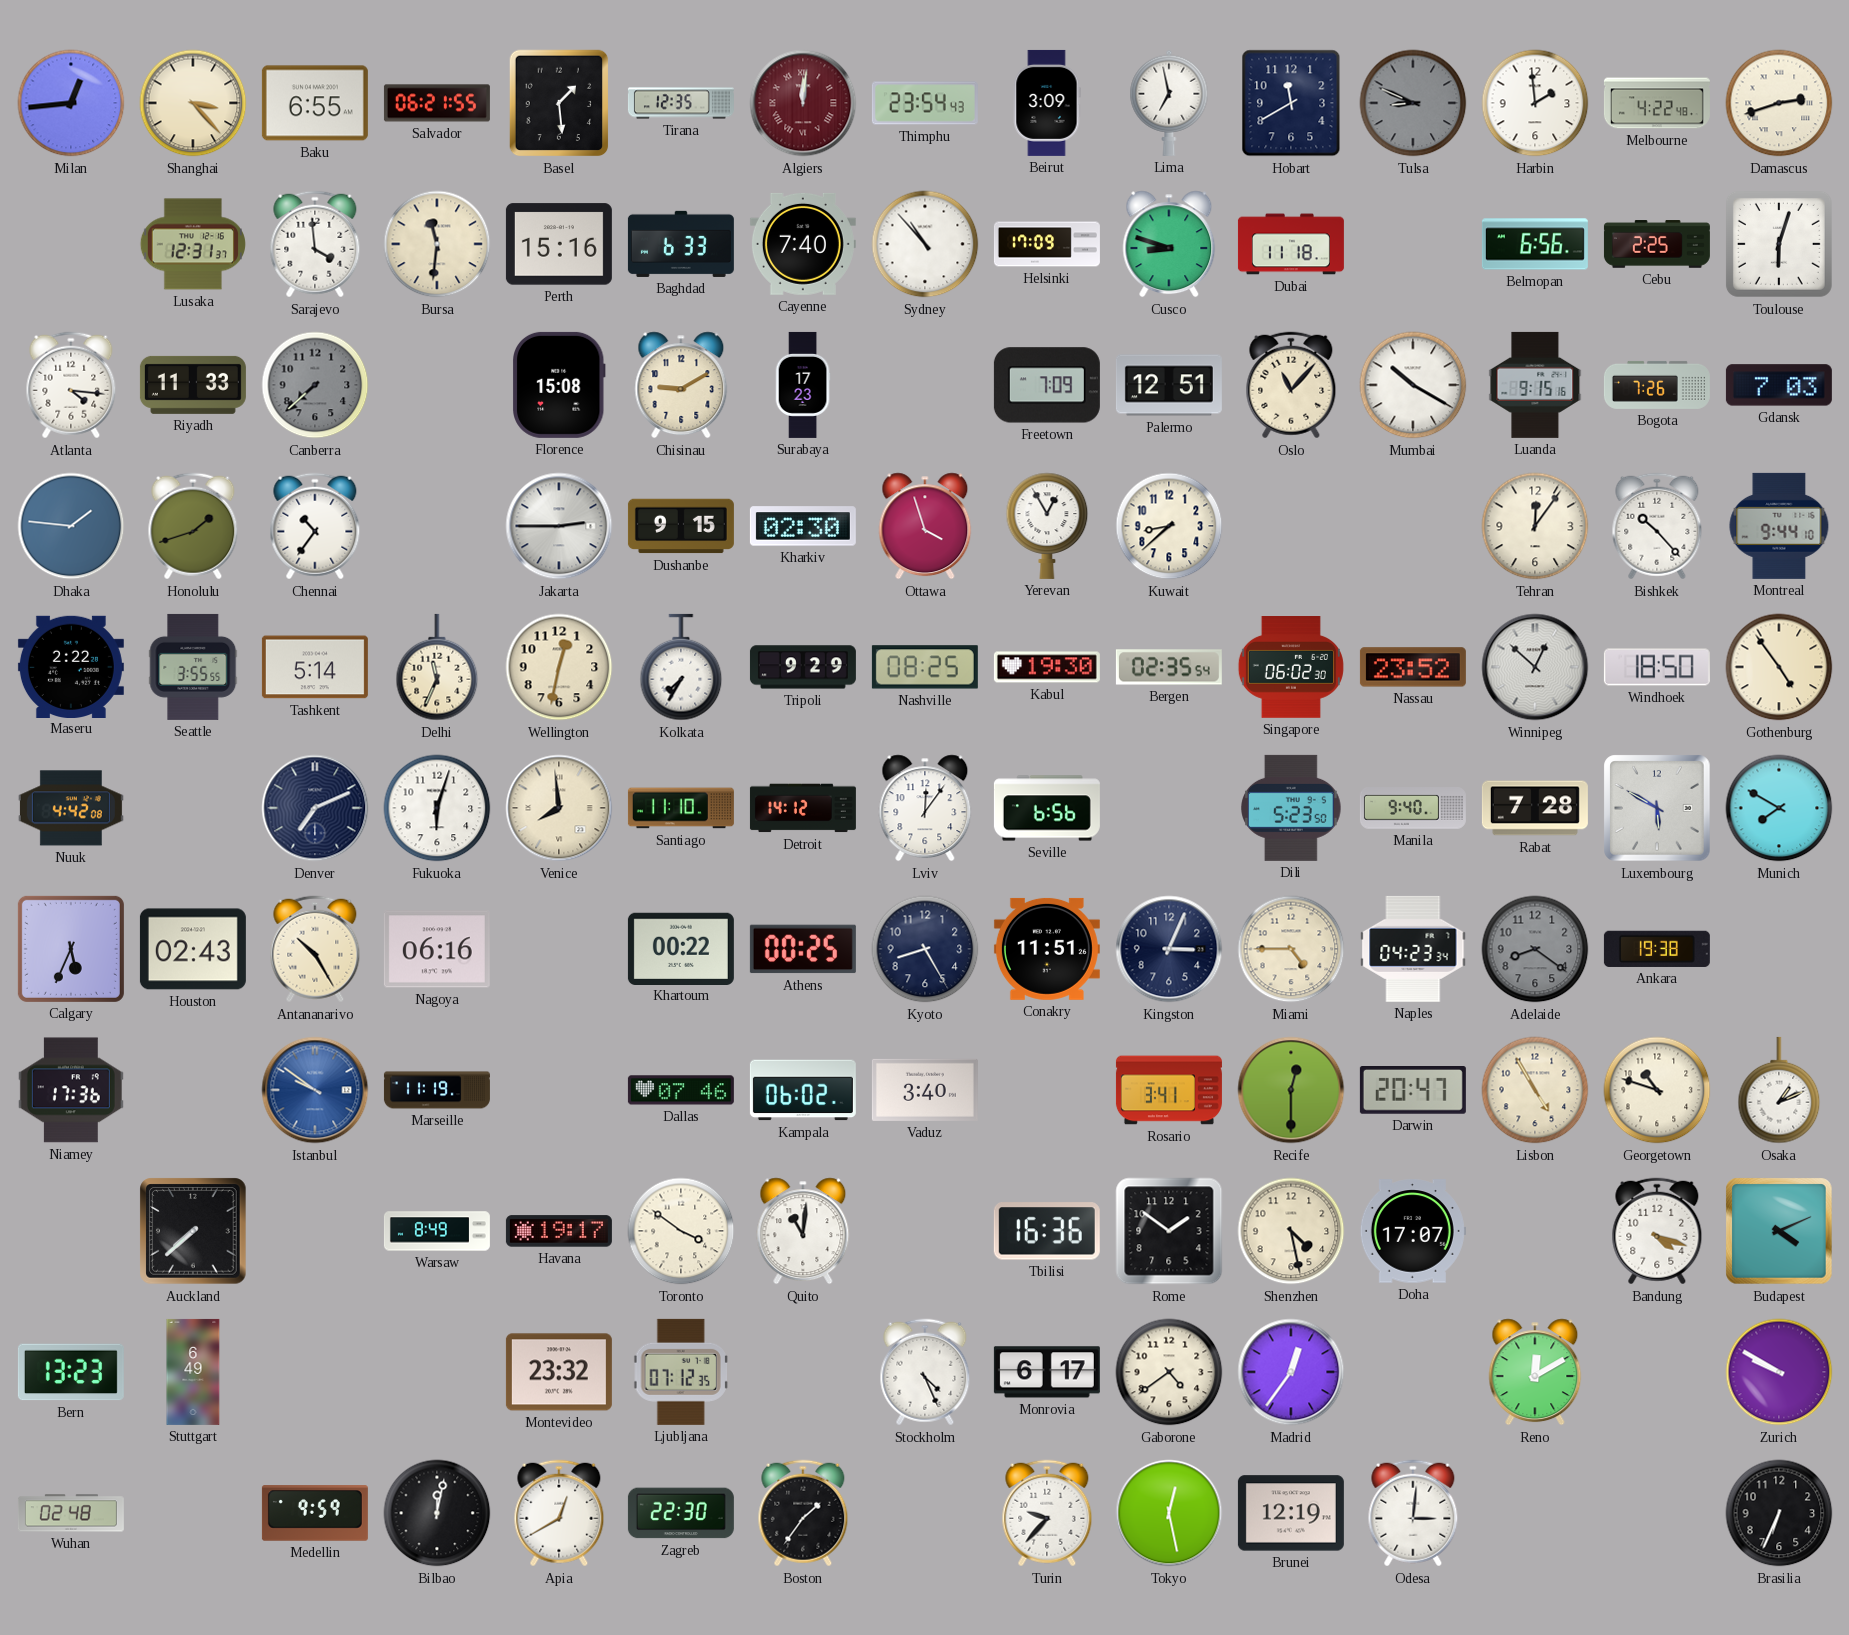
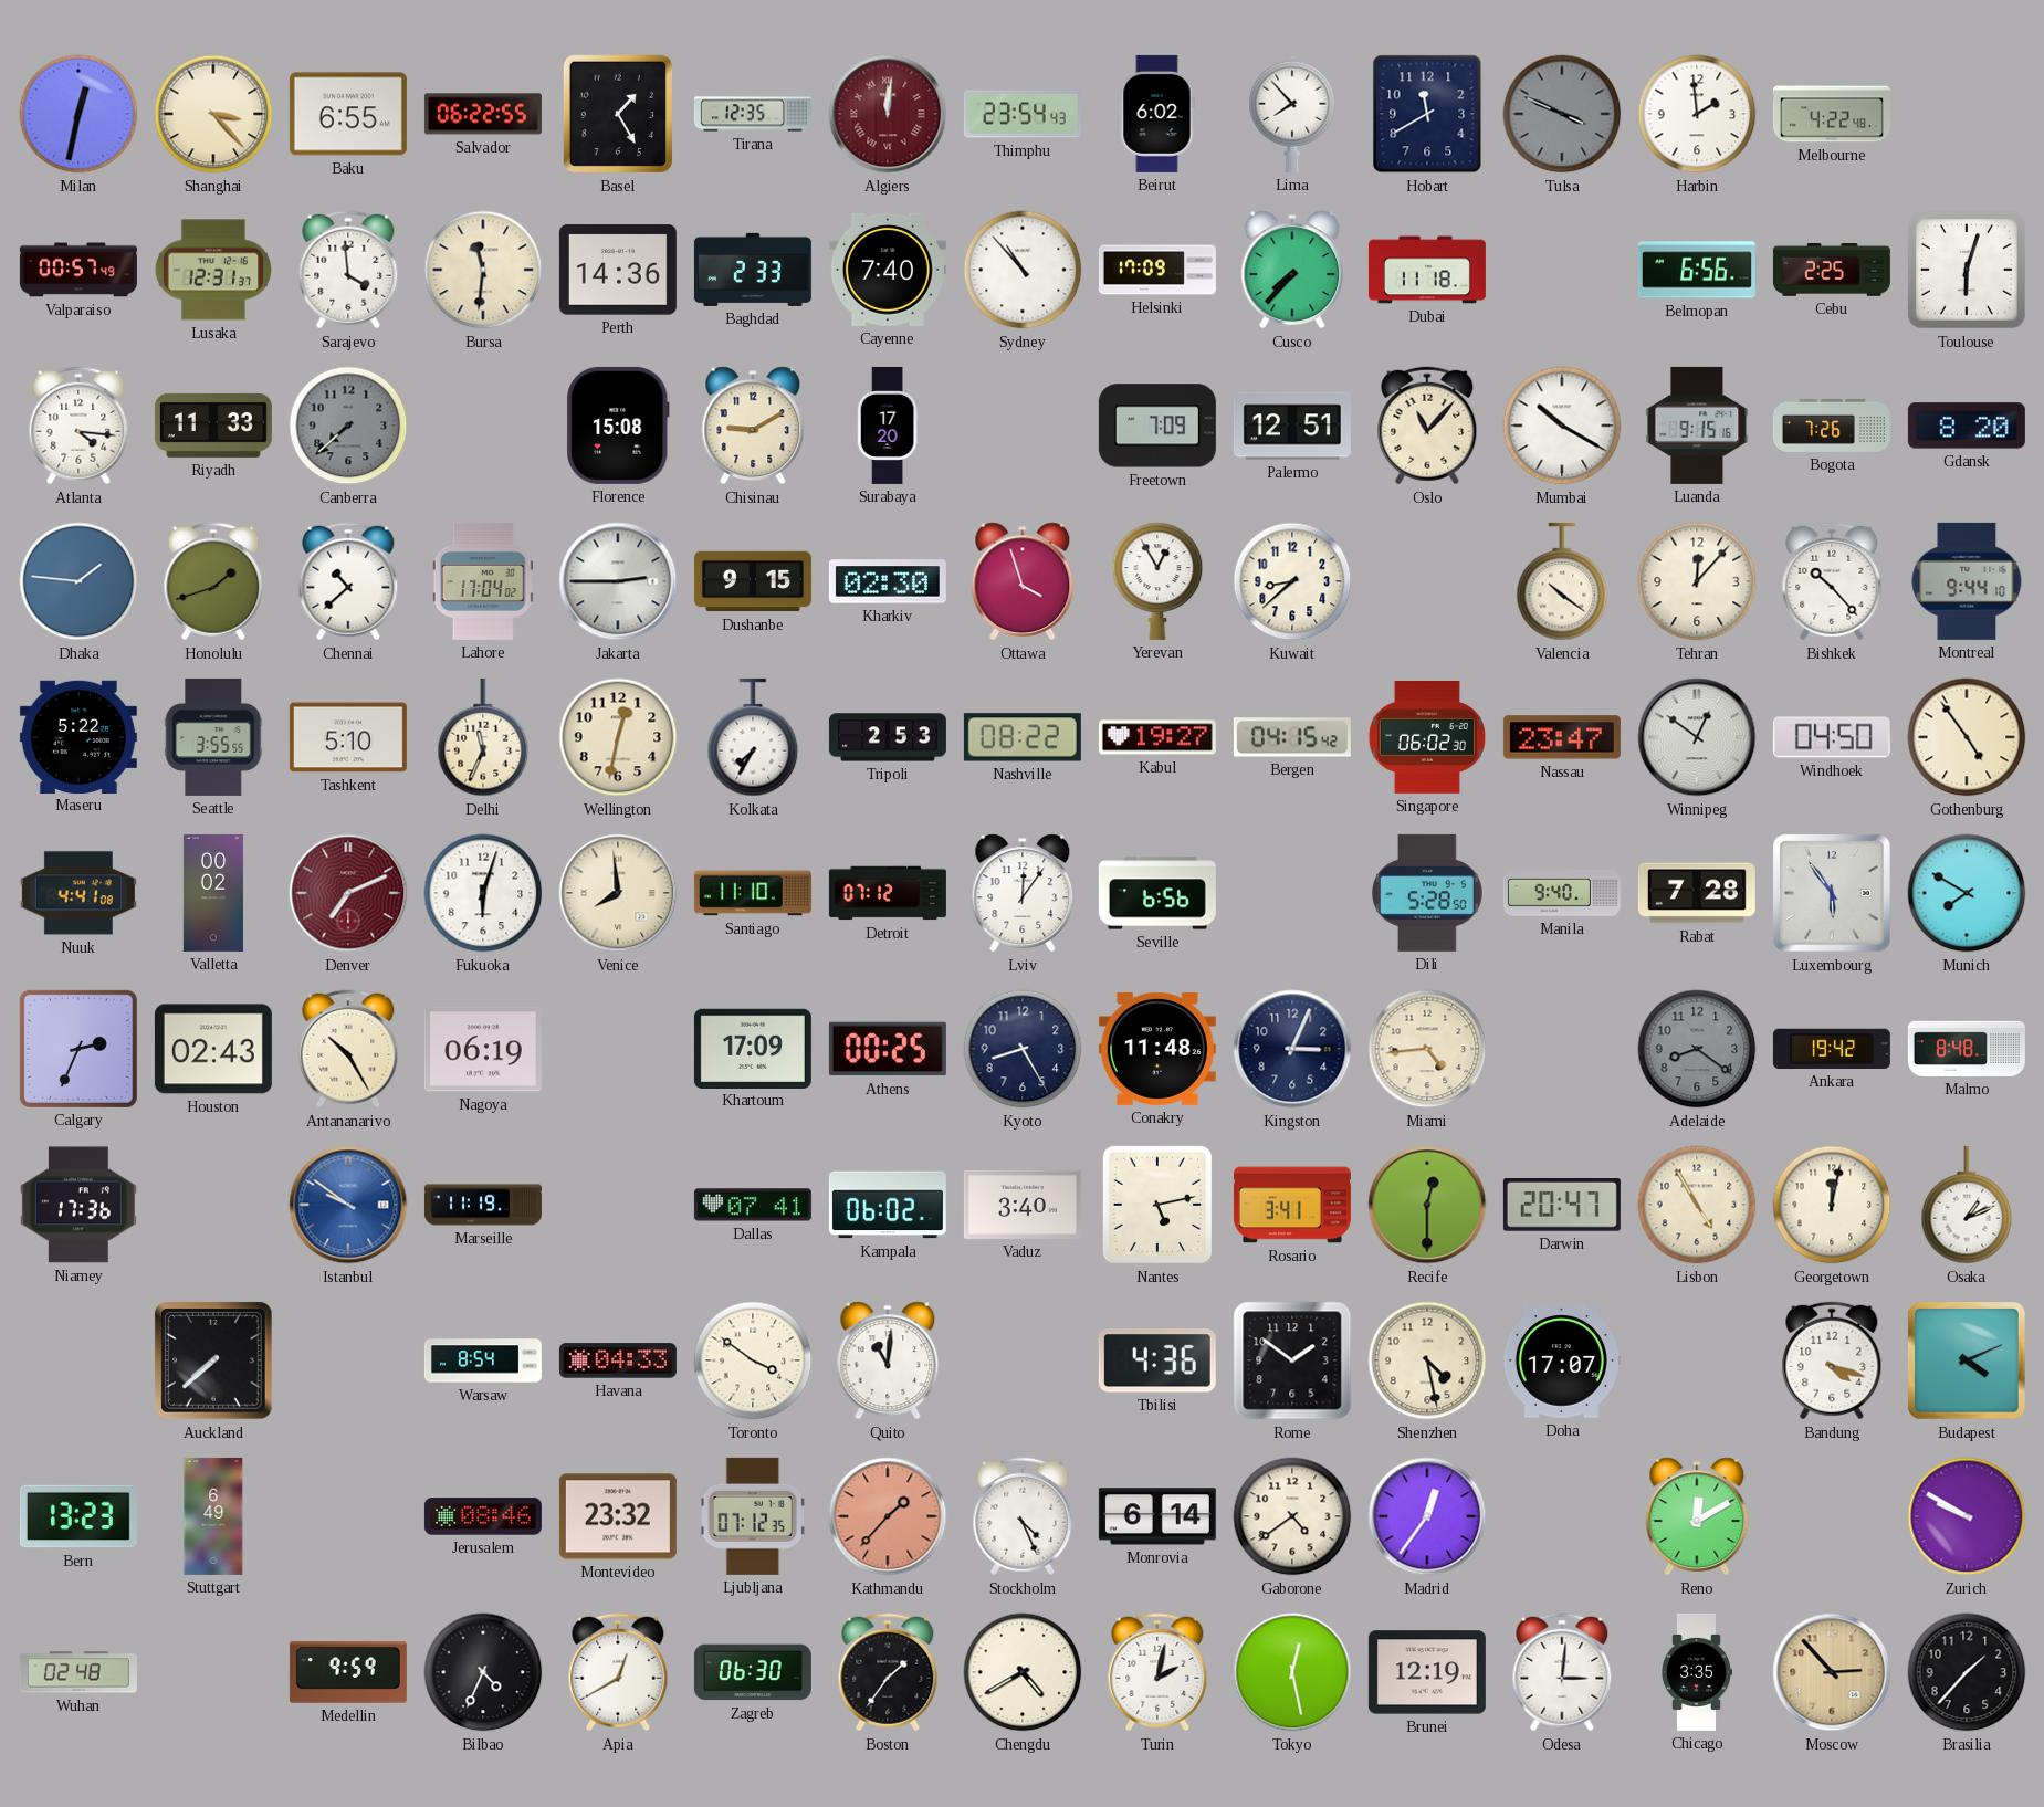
Milan: 12:44 -> 12:32
Salvador: 06:21 -> 06:22
Basel: 1:29 -> 1:25
Beirut: 3:09 -> 6:02
Lima: 6:58 -> 7:53
Tulsa: 8:49 -> 3:49
Damascus: 2:42 -> none
Valparaiso: none -> 00:57
Perth: 15:16 -> 14:36
Baghdad: 6:33 -> 2:33
Cusco: 8:48 -> 7:37
Surabaya: 17:23 -> 17:20
Gdansk: 7:03 -> 8:20
Chennai: 10:36 -> 10:38
Lahore: none -> 17:04
Valencia: none -> 10:21
Tehran: 12:06 -> 12:07
Maseru: 2:22 -> 5:22
Tashkent: 5:14 -> 5:10
Tripoli: 9:29 -> 2:53
Nashville: 08:25 -> 08:22
Kabul: 19:30 -> 19:27
Bergen: 02:35 -> 04:15
Nassau: 23:52 -> 23:47
Winnipeg: 12:52 -> 12:51
Windhoek: 18:50 -> 04:50
Nuuk: 4:42 -> 4:41
Valletta: none -> 00:02
Denver dial: navy -> burgundy
Detroit: 14:12 -> 07:12
Dili: 5:23 -> 5:28
Luxembourg: 5:50 -> 5:54
Calgary: 5:34 -> 2:34
Nagoya: 06:16 -> 06:19
Khartoum: 00:22 -> 17:09
Conakry: 11:51 -> 11:48
Miami: 4:45 -> 4:44
Naples: 04:23 -> none
Ankara: 19:38 -> 19:42
Malmo: none -> 8:48
Dallas: 07:46 -> 07:41
Nantes: none -> 5:13
Georgetown: 10:48 -> 12:02
Warsaw: 8:49 -> 8:54
Havana: 19:17 -> 04:33
Tbilisi: 16:36 -> 4:36
Jerusalem: none -> 08:46
Kathmandu: none -> 1:37
Monrovia: 6:17 -> 6:14
Bilbao: 12:02 -> 4:34
Zagreb: 22:30 -> 06:30
Chengdu: none -> 4:40
Turin: 9:37 -> 2:02
Chicago: none -> 3:35
Moscow: none -> 2:53
Brasilia: 6:34 -> 1:37
